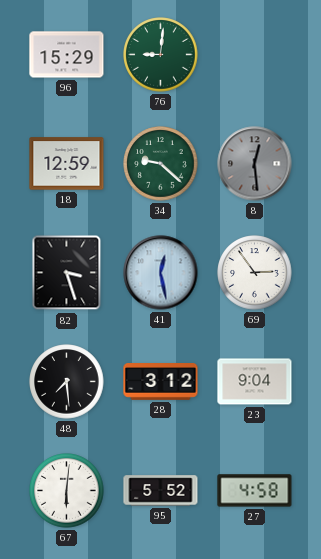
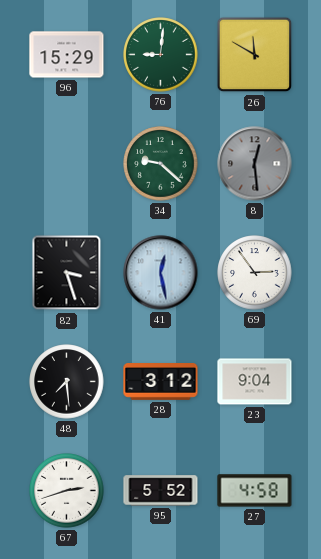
26: none -> 11:50
18: 12:59 -> none
67: 6:01 -> 2:42
